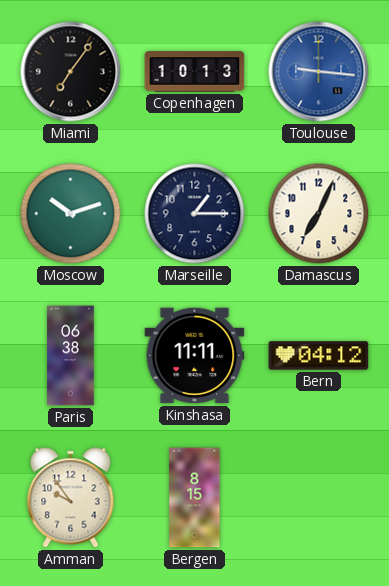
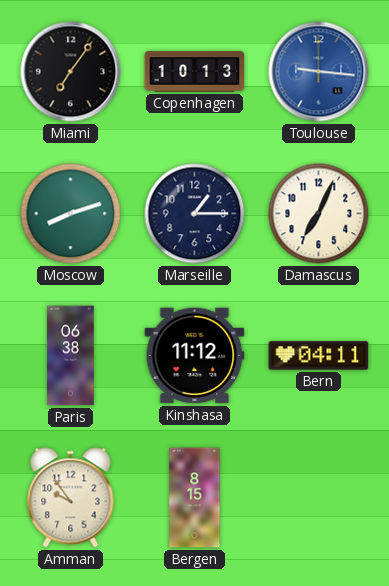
Moscow: 10:12 -> 8:12
Kinshasa: 11:11 -> 11:12
Bern: 04:12 -> 04:11
